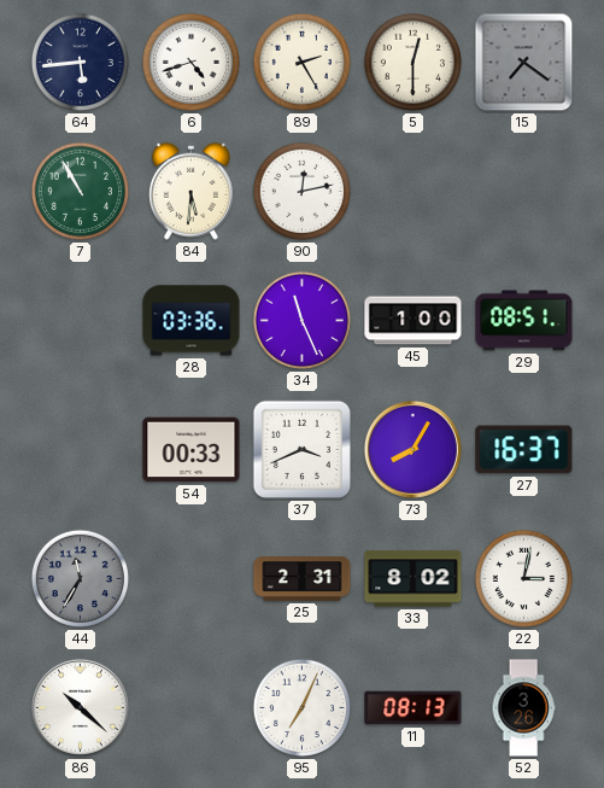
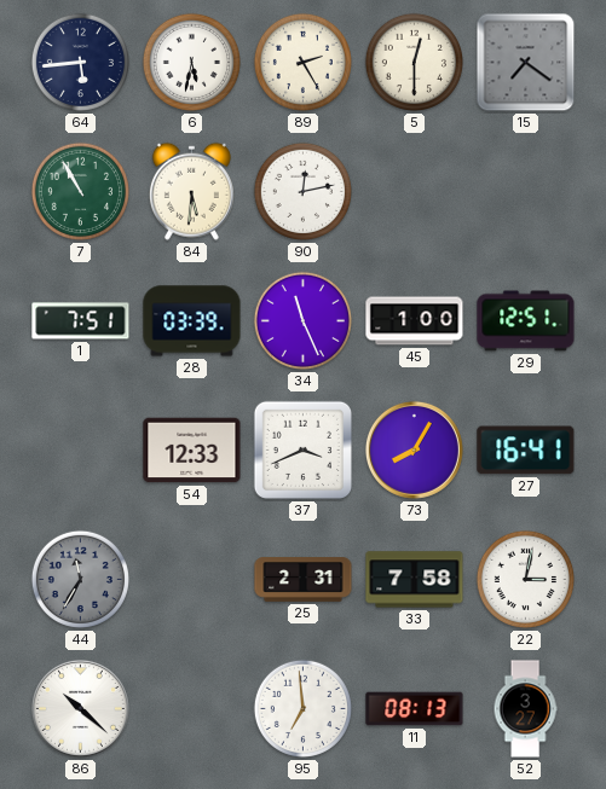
6: 4:42 -> 5:32
1: none -> 7:51
28: 03:36 -> 03:39
29: 08:51 -> 12:51
54: 00:33 -> 12:33
27: 16:37 -> 16:41
33: 8:02 -> 7:58
95: 7:04 -> 6:59
52: 3:26 -> 3:27
